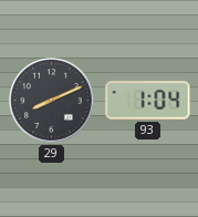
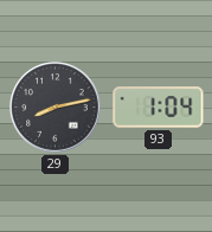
29: 8:11 -> 8:13
